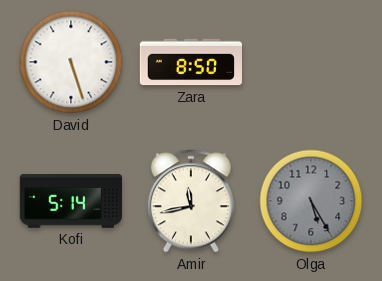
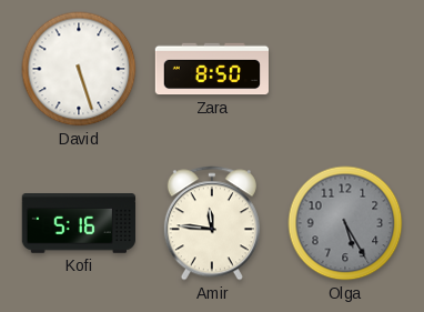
Kofi: 5:14 -> 5:16
Amir: 11:43 -> 11:46
